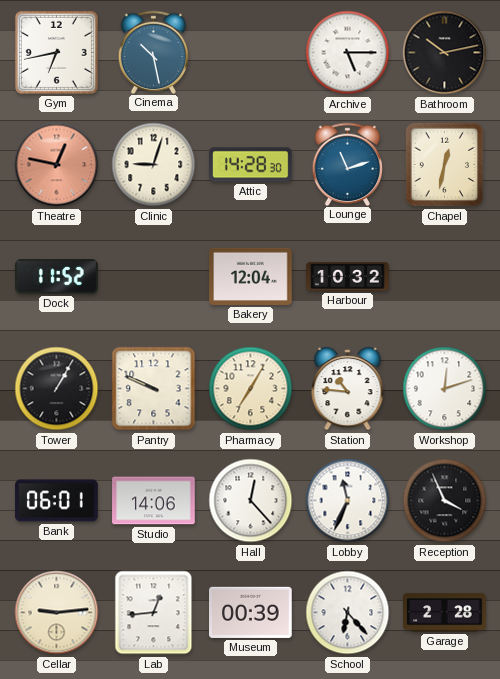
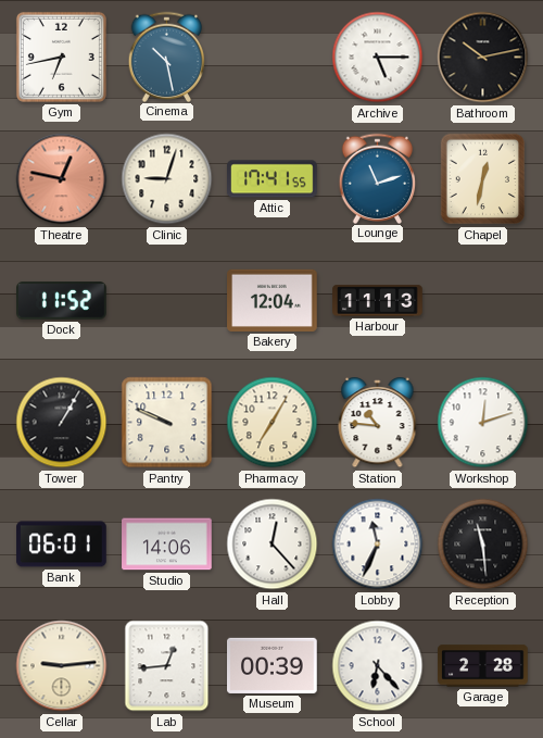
Attic: 14:28 -> 17:41
Harbour: 10:32 -> 11:13
Reception: 3:56 -> 11:29
